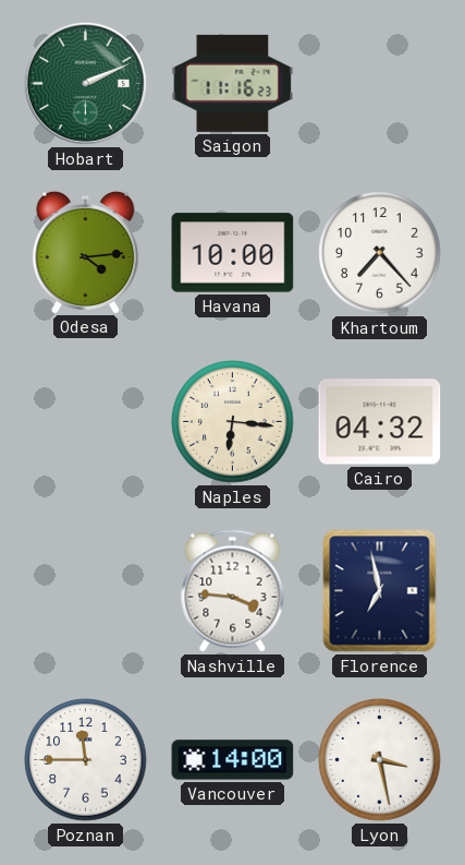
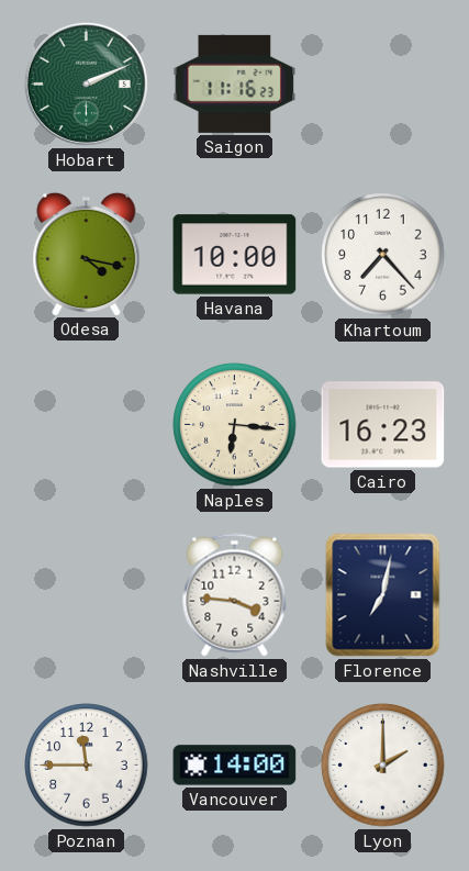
Odesa: 4:14 -> 4:17
Cairo: 04:32 -> 16:23
Florence: 6:58 -> 7:02
Lyon: 3:28 -> 2:00
